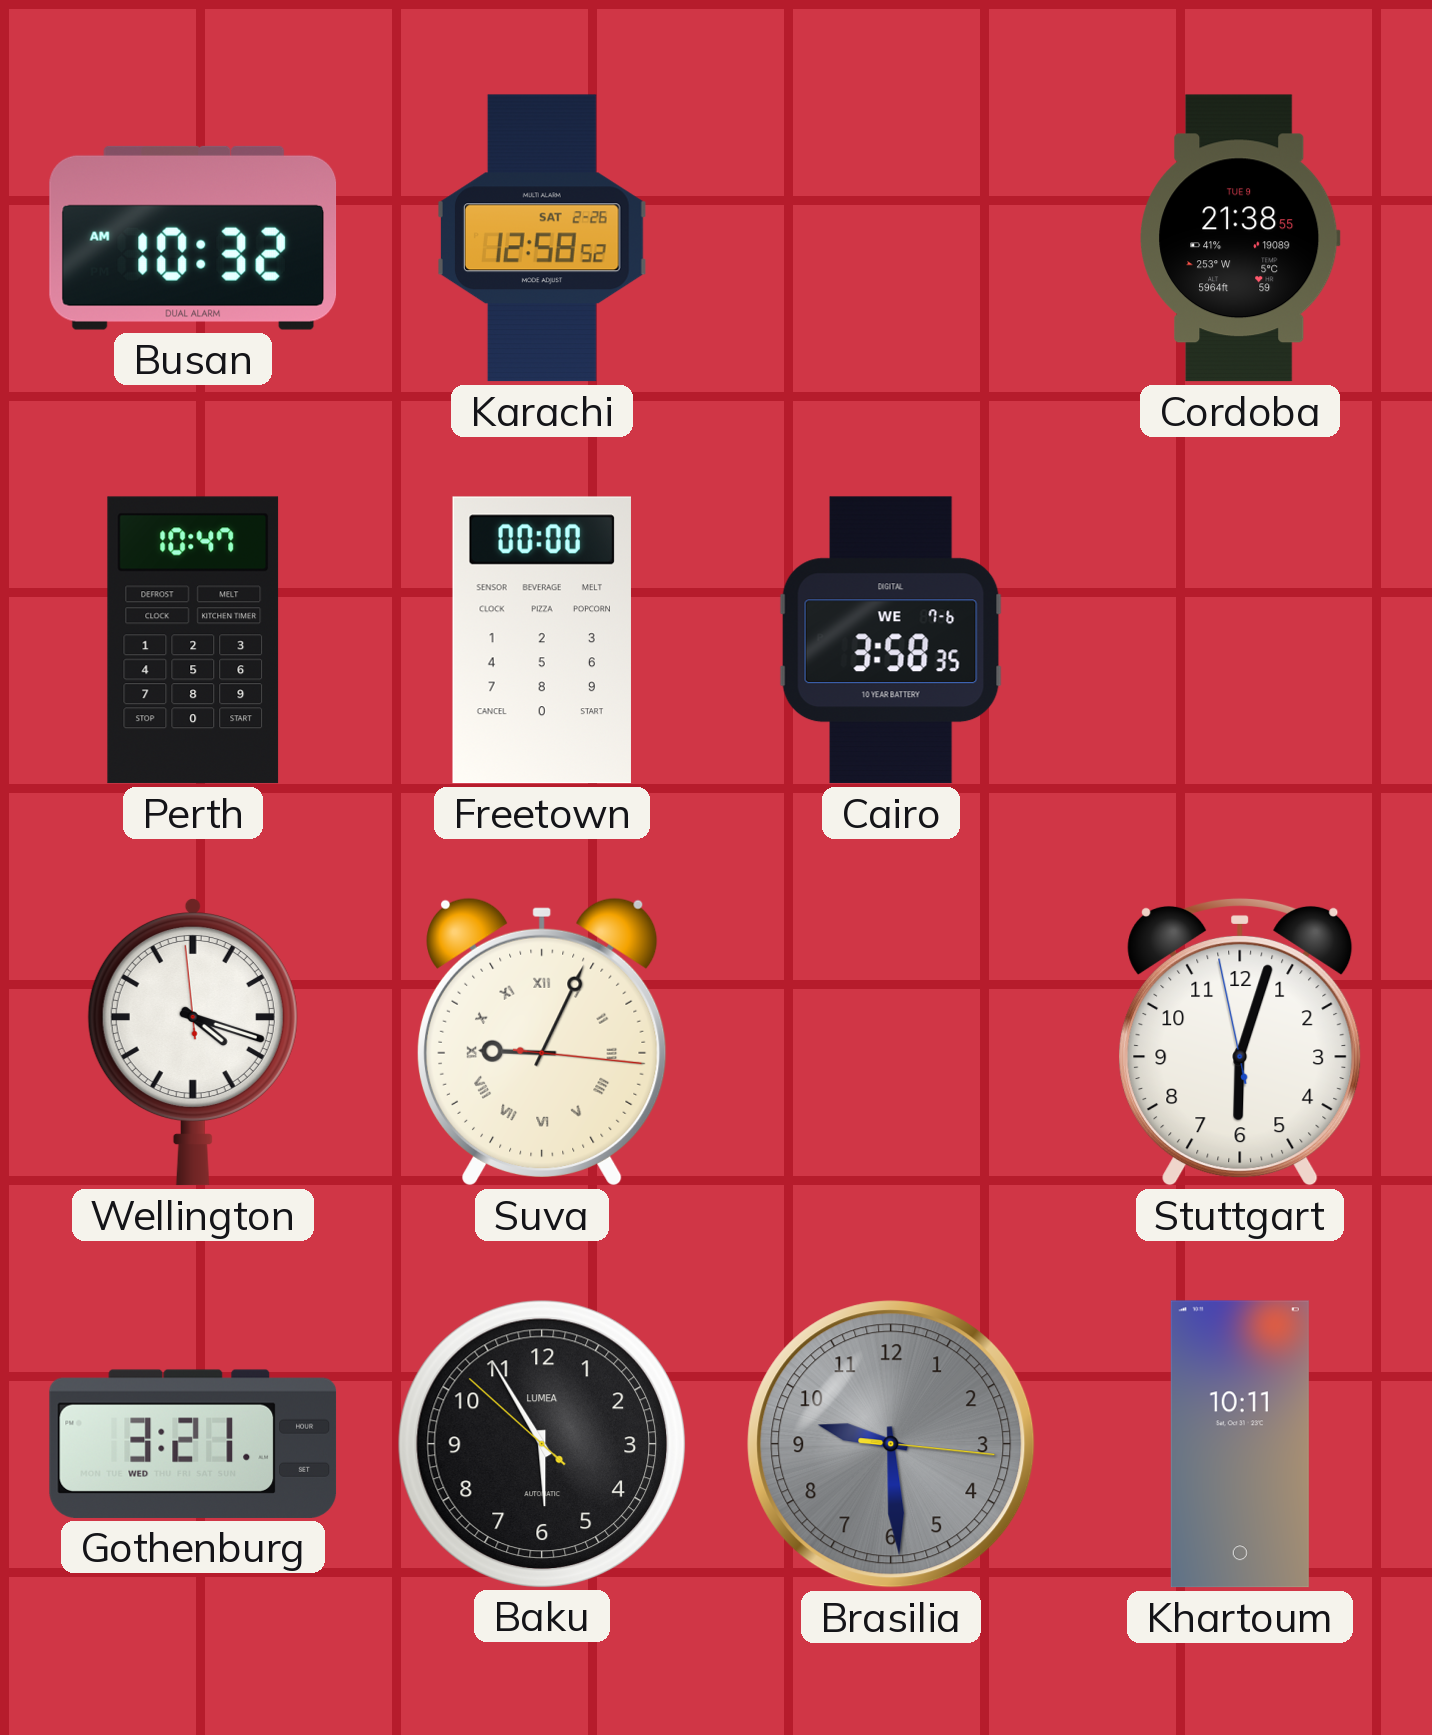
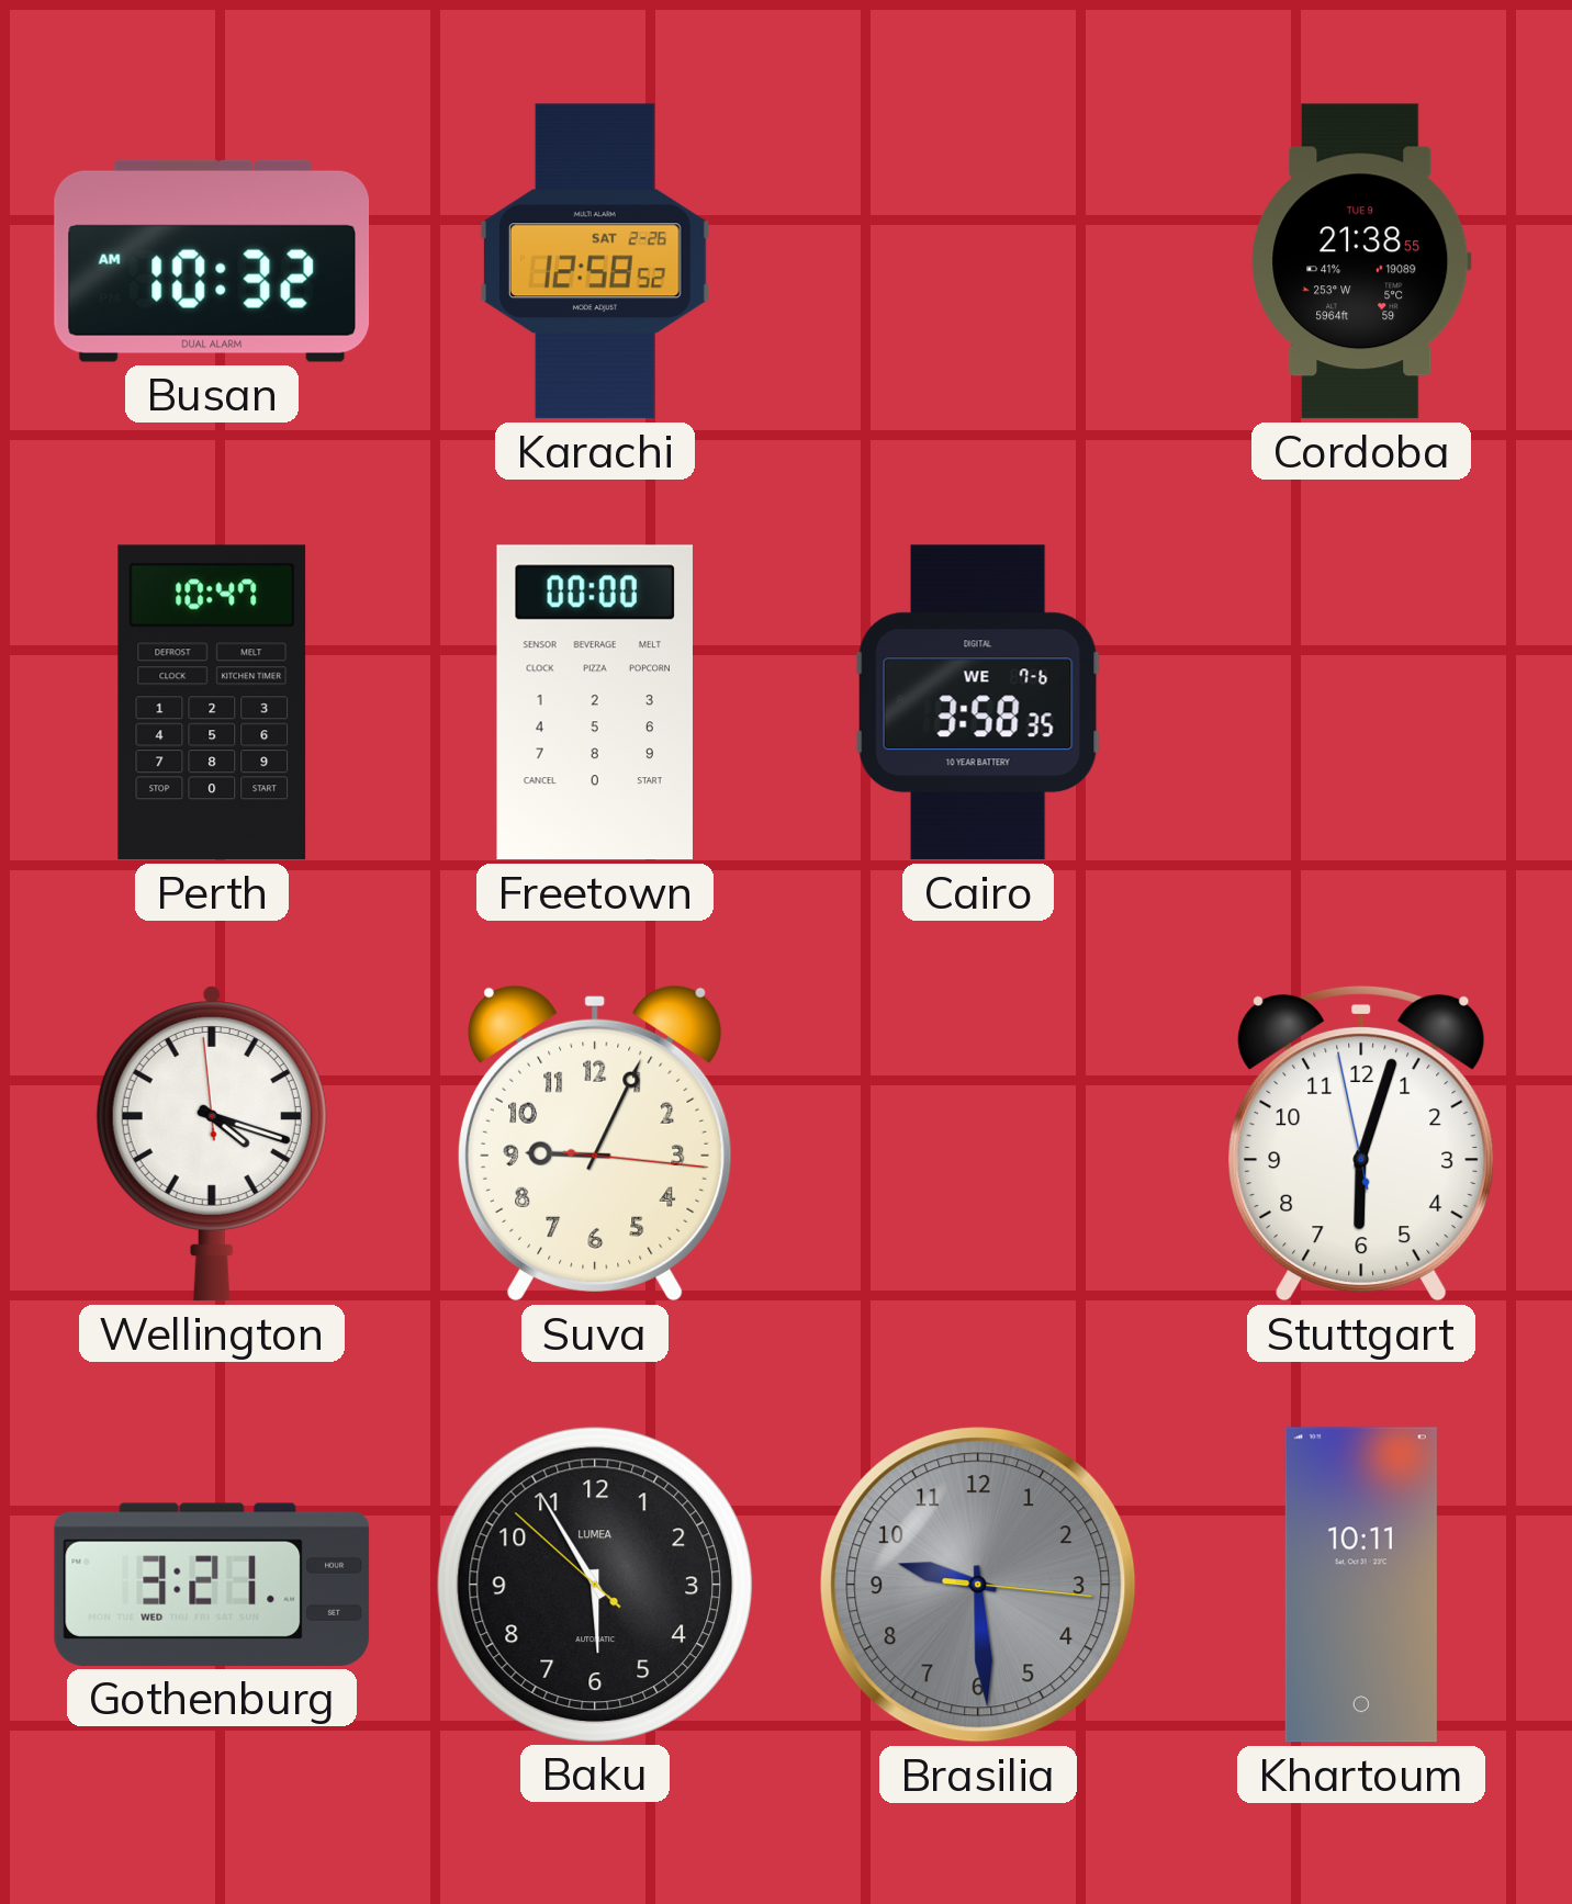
Suva numerals: Roman -> Arabic
